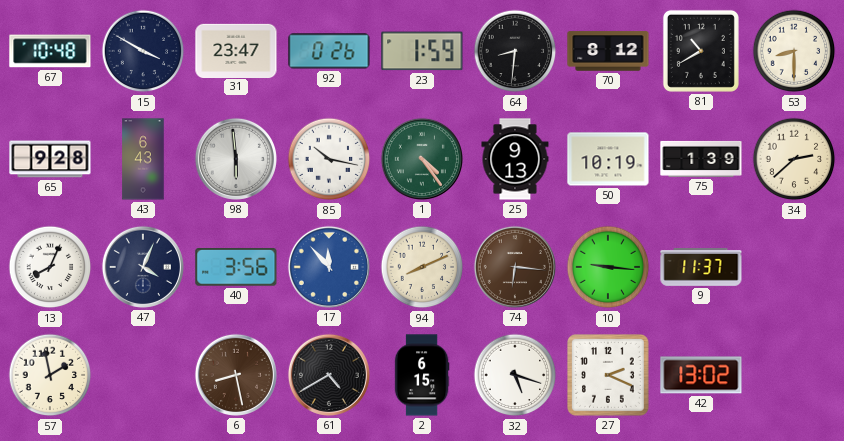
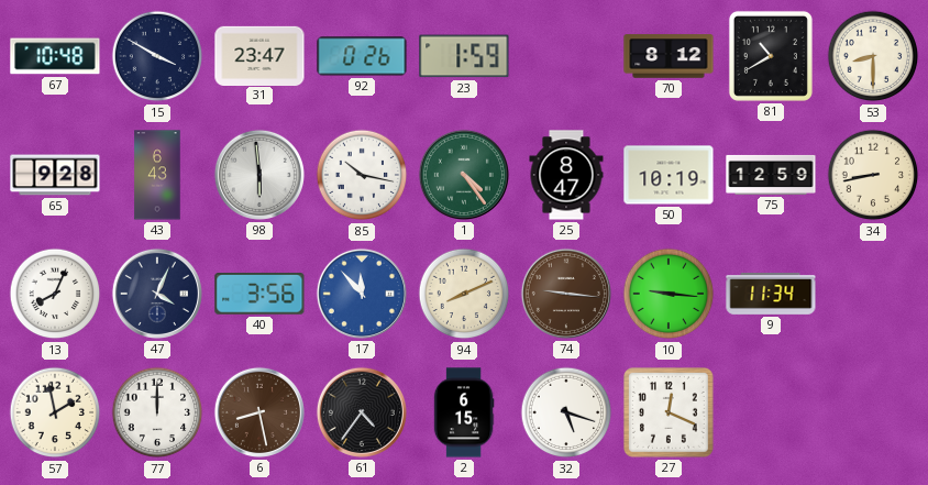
64: 8:31 -> none
25: 9:13 -> 8:47
75: 1:39 -> 12:59
34: 2:38 -> 8:43
74: 6:16 -> 9:16
9: 11:37 -> 11:34
77: none -> 12:00
61: 4:40 -> 4:36
27: 2:19 -> 12:19
42: 13:02 -> none
